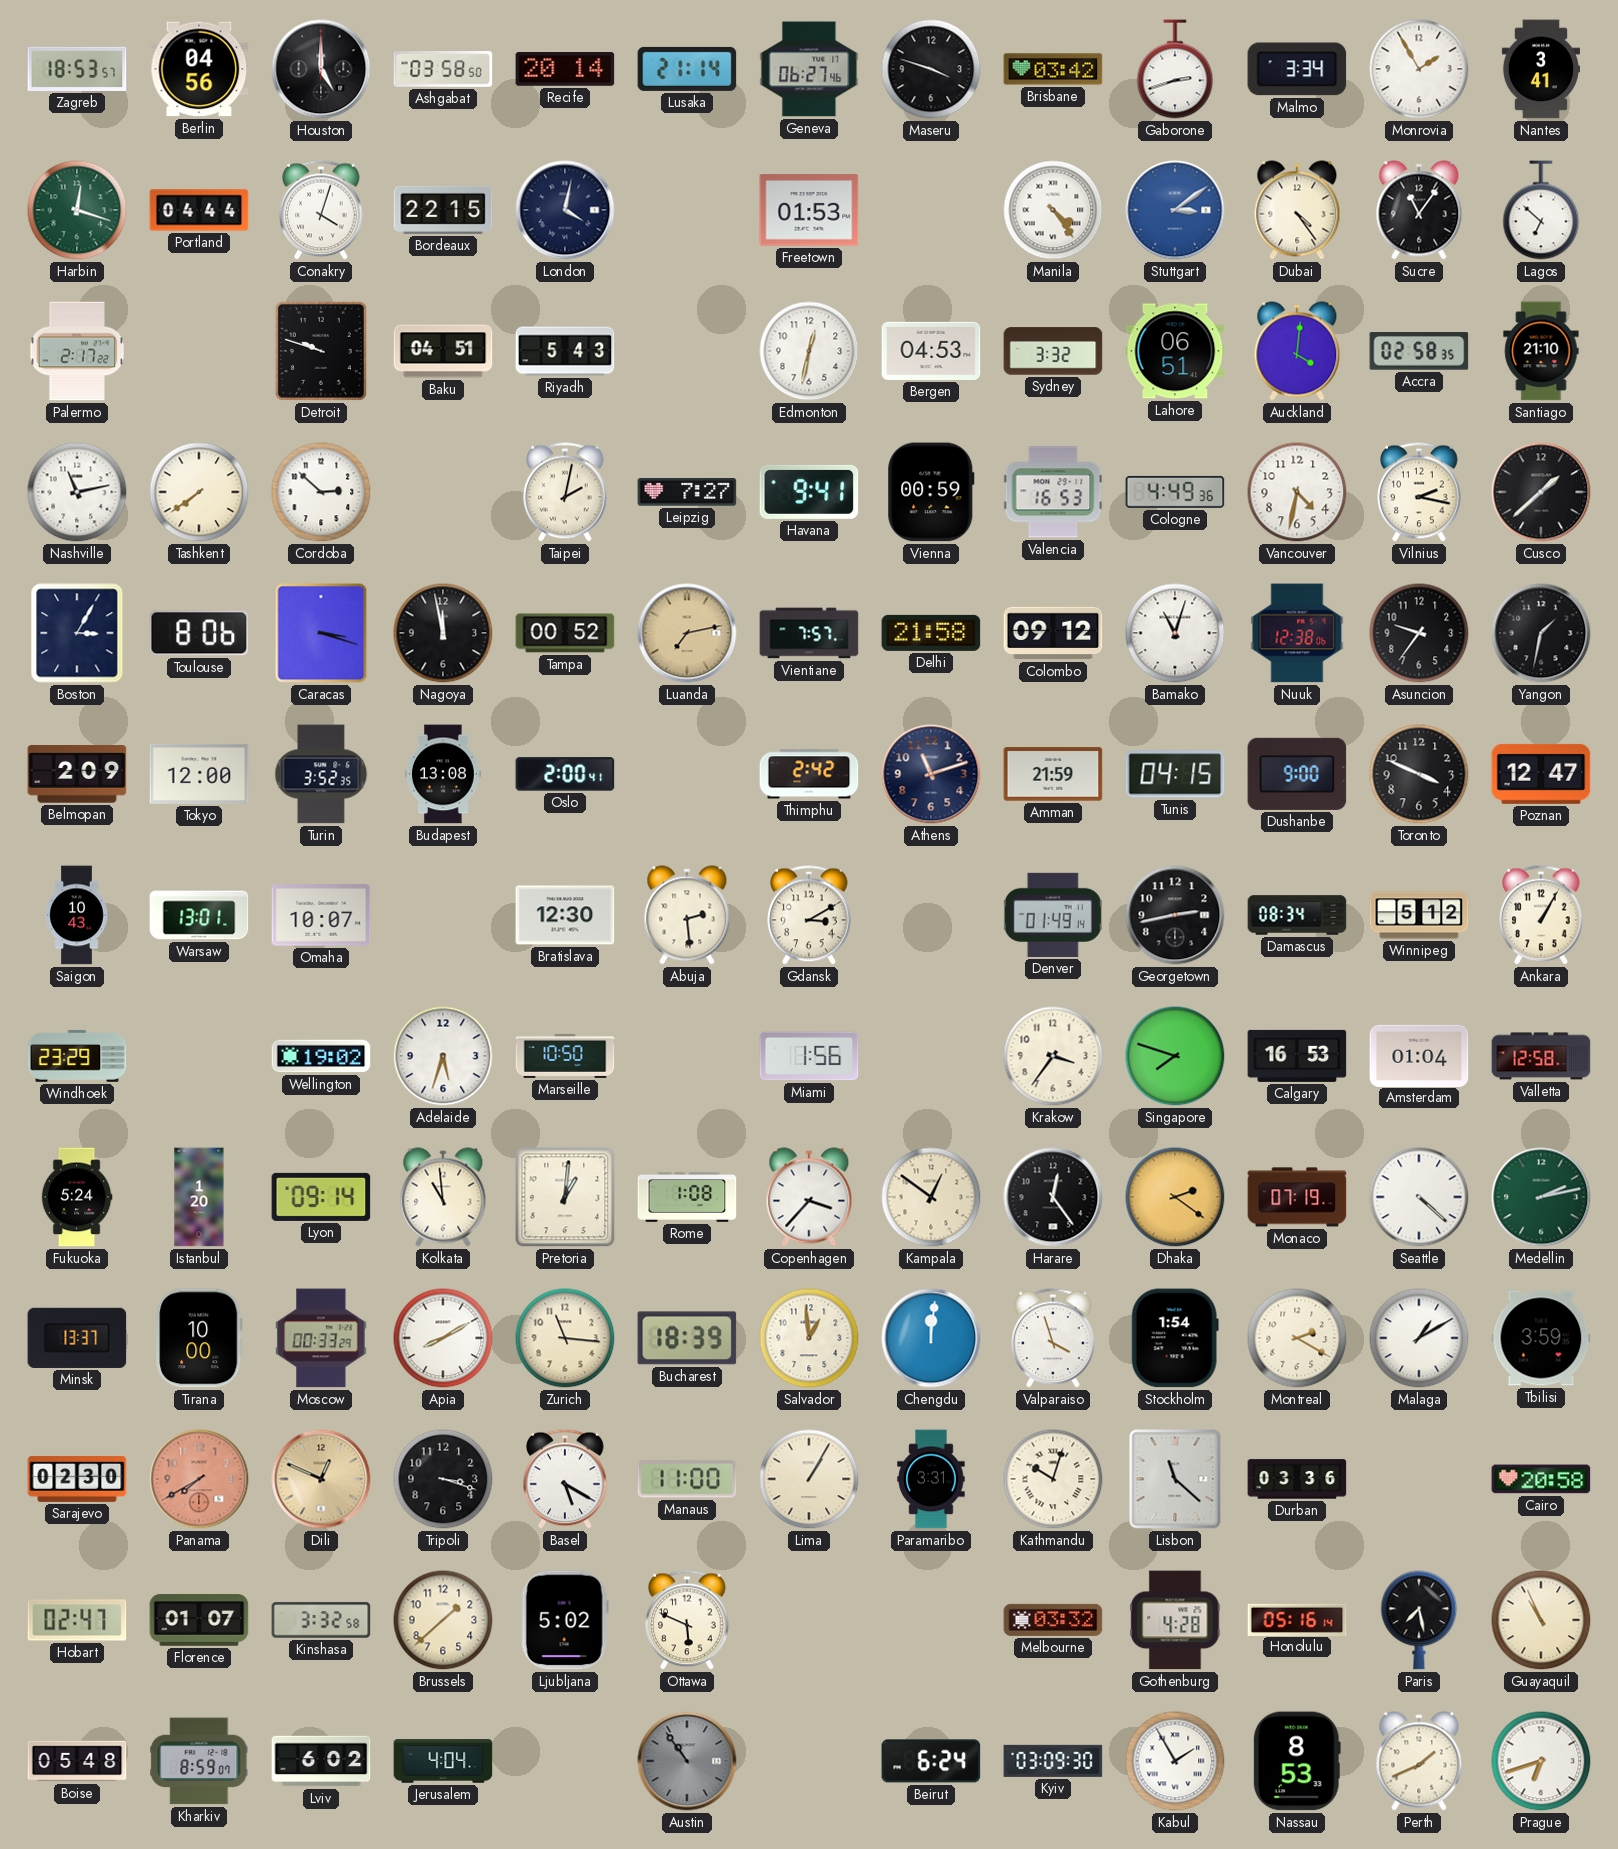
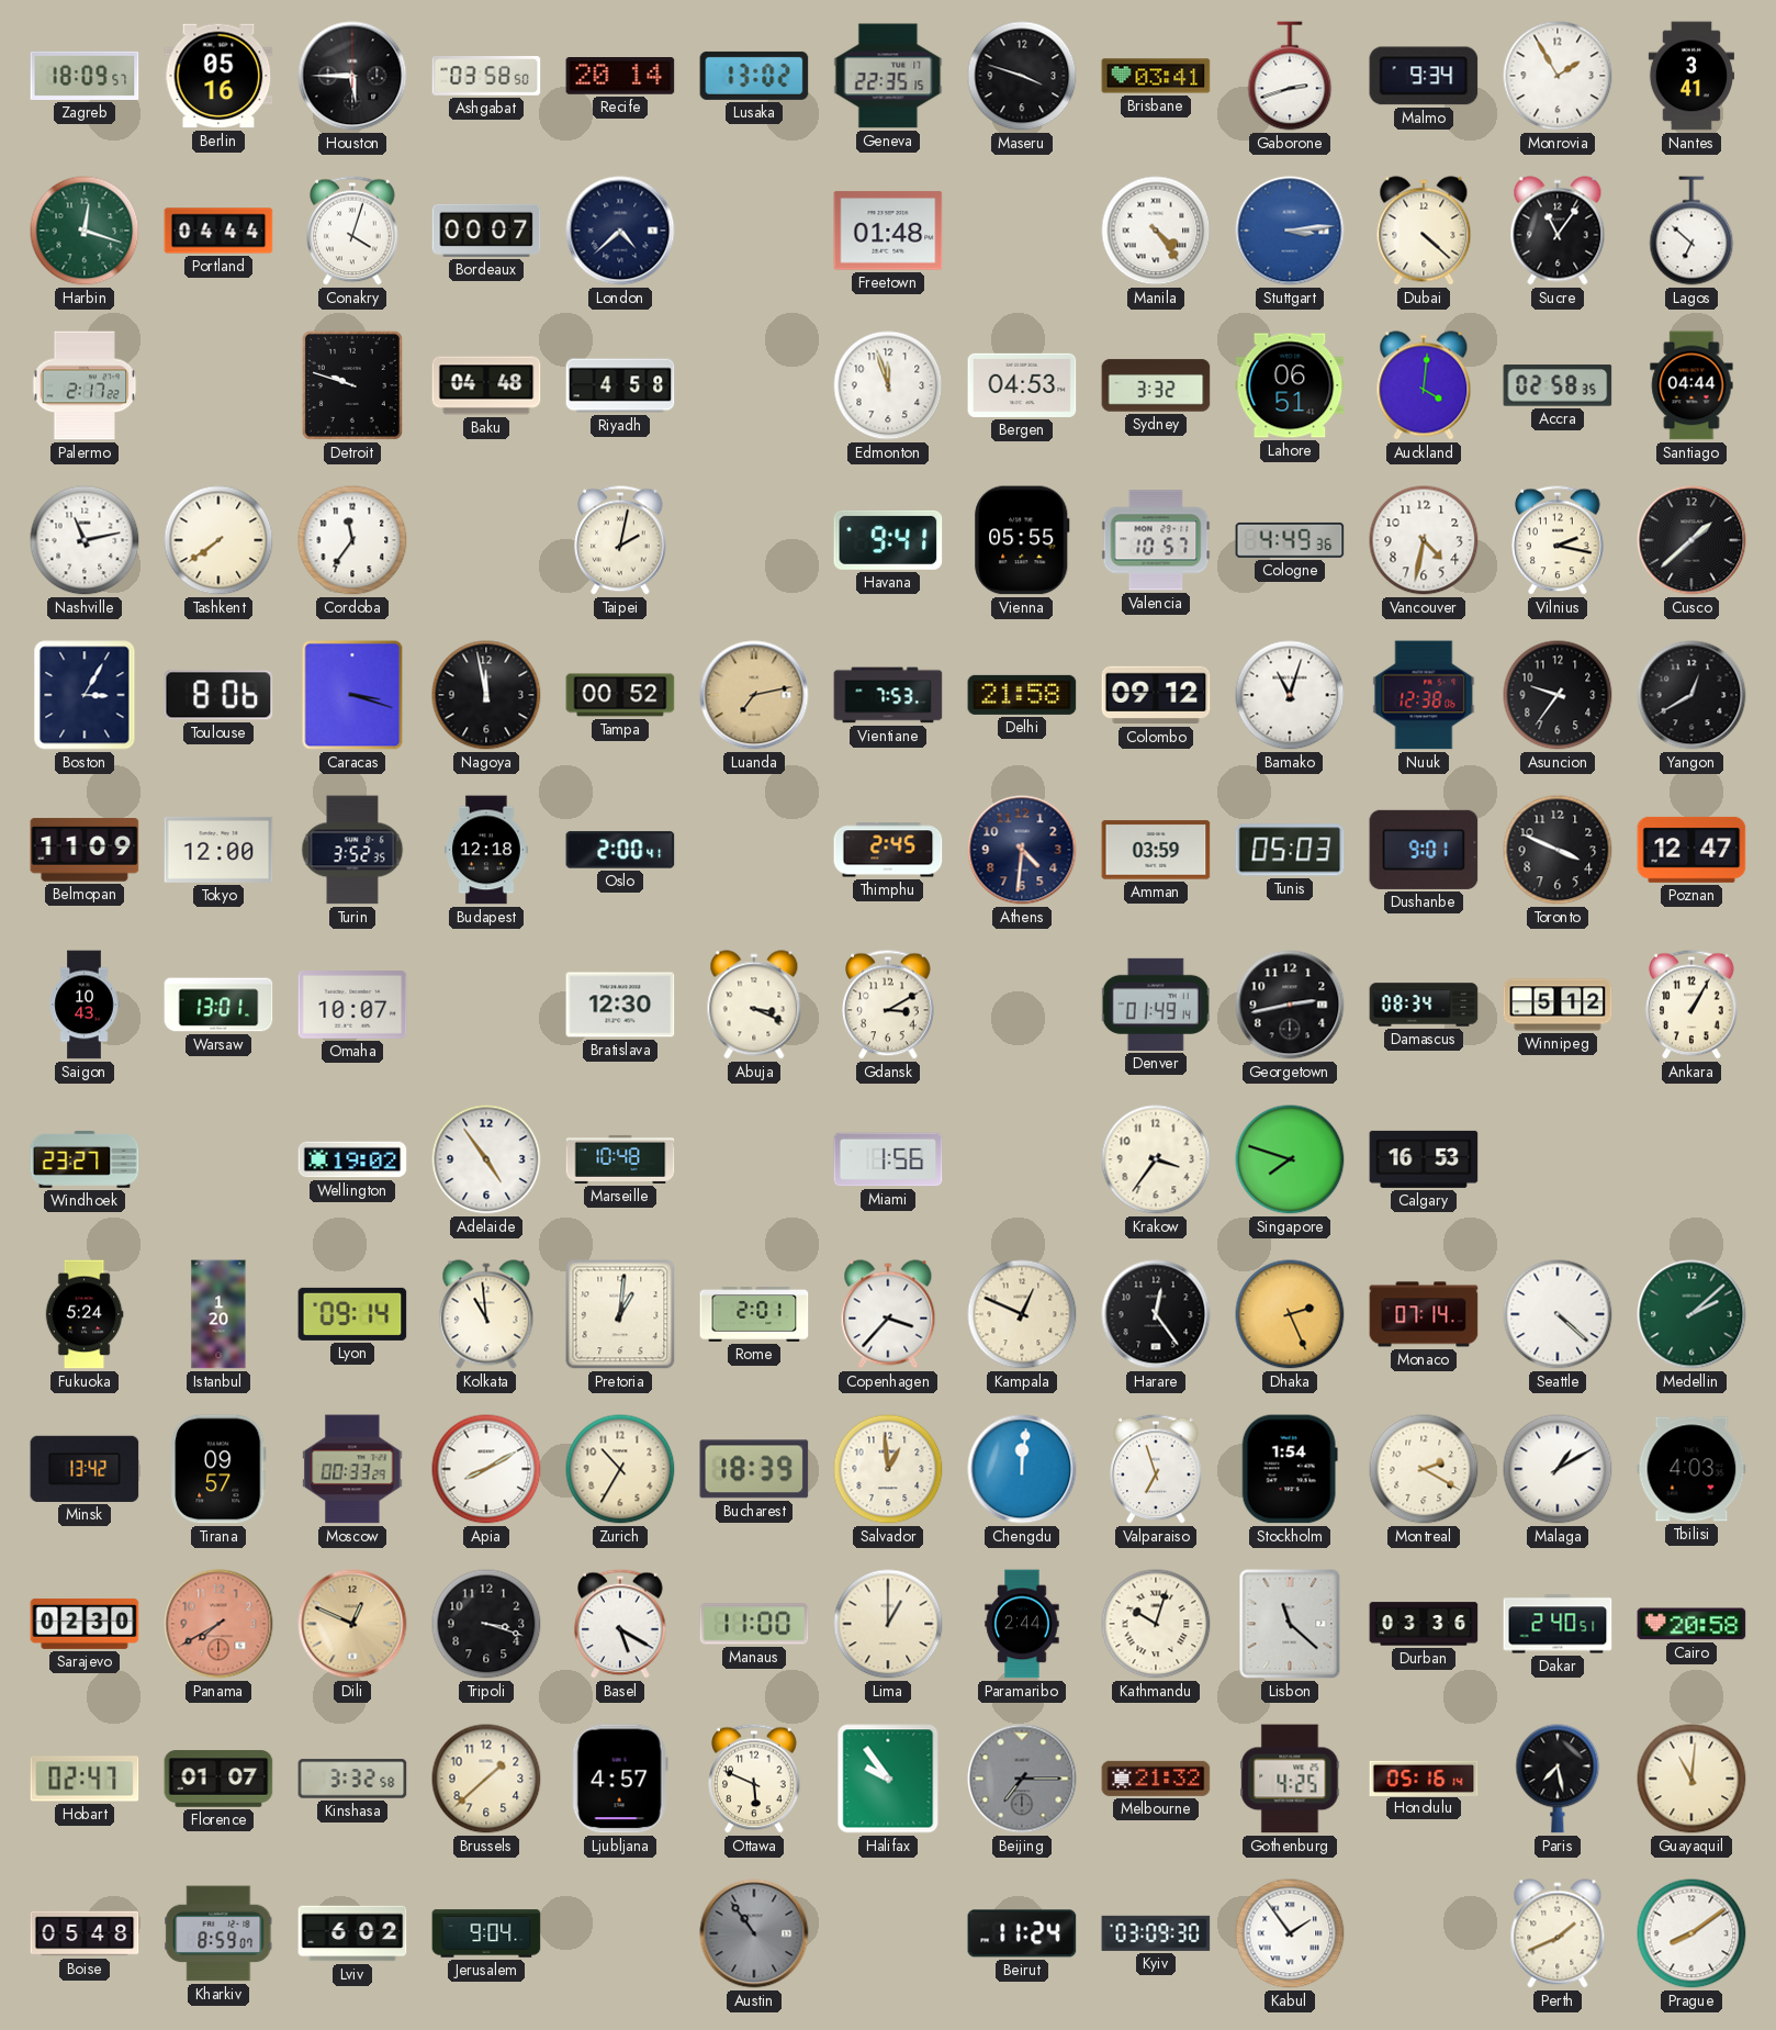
Zagreb: 18:53 -> 18:09
Berlin: 04:56 -> 05:16
Houston: 5:00 -> 5:45
Lusaka: 21:14 -> 13:02
Geneva: 06:27 -> 22:35
Brisbane: 03:42 -> 03:41
Malmo: 3:34 -> 9:34
Bordeaux: 22:15 -> 00:07
London: 4:02 -> 4:38
Freetown: 01:53 -> 01:48
Stuttgart: 3:09 -> 3:14
Dubai: 4:24 -> 4:22
Baku: 04:51 -> 04:48
Riyadh: 5:43 -> 4:58
Edmonton: 12:32 -> 11:57
Santiago: 21:10 -> 04:44
Cordoba: 2:52 -> 11:36
Leipzig: 7:27 -> none
Vienna: 00:59 -> 05:55
Valencia: 16:53 -> 10:57
Vientiane: 7:57 -> 7:53
Yangon: 1:32 -> 12:40
Belmopan: 2:09 -> 11:09
Budapest: 13:08 -> 12:18
Thimphu: 2:42 -> 2:45
Athens: 11:12 -> 4:31
Amman: 21:59 -> 03:59
Tunis: 04:15 -> 05:03
Dushanbe: 9:00 -> 9:01
Abuja: 2:29 -> 3:19
Windhoek: 23:29 -> 23:27
Adelaide: 5:33 -> 4:54
Marseille: 10:50 -> 10:48
Amsterdam: 01:04 -> none
Valletta: 12:58 -> none
Rome: 1:08 -> 2:01
Kampala: 12:51 -> 12:49
Dhaka: 2:21 -> 2:26
Monaco: 07:19 -> 07:14
Medellin: 2:13 -> 2:08
Minsk: 13:37 -> 13:42
Tirana: 10:00 -> 09:57
Zurich: 11:16 -> 10:35
Valparaiso: 3:57 -> 6:57
Tbilisi: 3:59 -> 4:03
Lima: 1:05 -> 1:00
Paramaribo: 3:31 -> 2:44
Dakar: none -> 2:40
Ljubljana: 5:02 -> 4:57
Halifax: none -> 9:54
Beijing: none -> 7:15
Melbourne: 03:32 -> 21:32
Gothenburg: 4:28 -> 4:25
Guayaquil: 10:56 -> 11:01
Jerusalem: 4:04 -> 9:04
Beirut: 6:24 -> 11:24
Kabul: 1:55 -> 1:54
Nassau: 8:53 -> none
Prague: 6:42 -> 8:09
